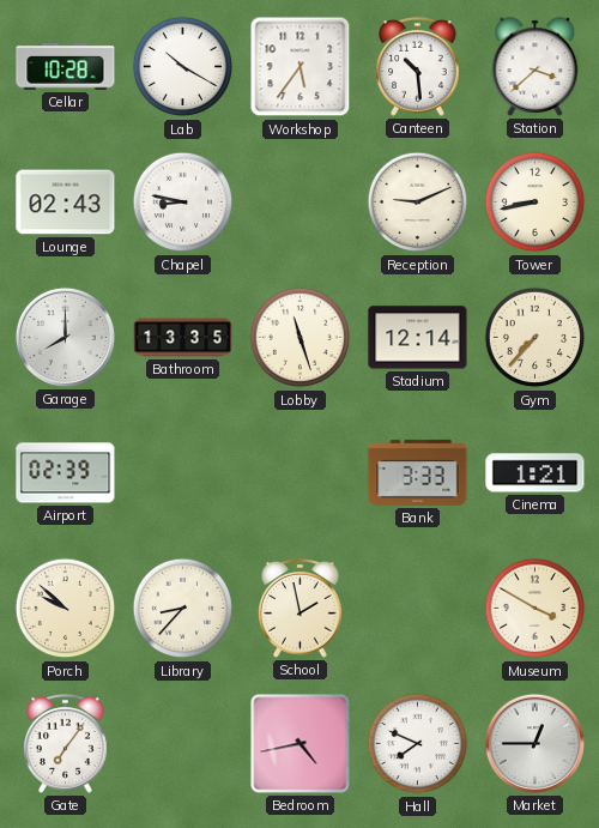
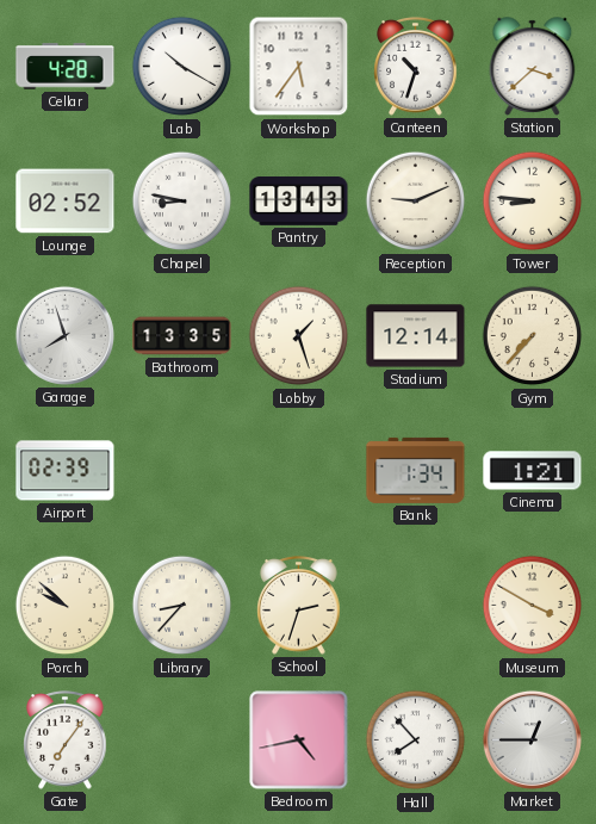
Cellar: 10:28 -> 4:28
Canteen: 10:29 -> 10:33
Lounge: 02:43 -> 02:52
Pantry: none -> 13:43
Tower: 8:43 -> 8:46
Garage: 8:00 -> 7:57
Lobby: 11:27 -> 1:27
Bank: 3:33 -> 1:34
School: 1:58 -> 2:33
Hall: 7:49 -> 7:53
